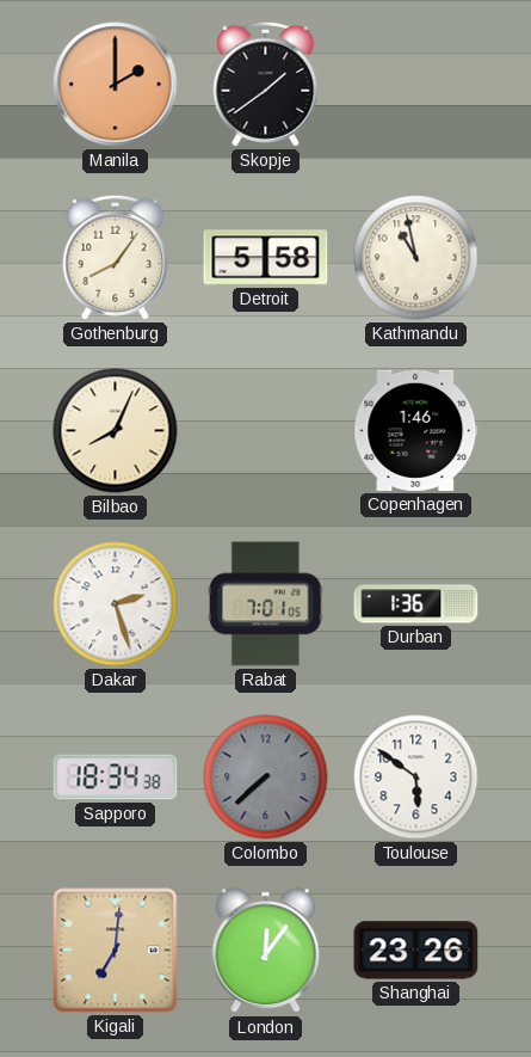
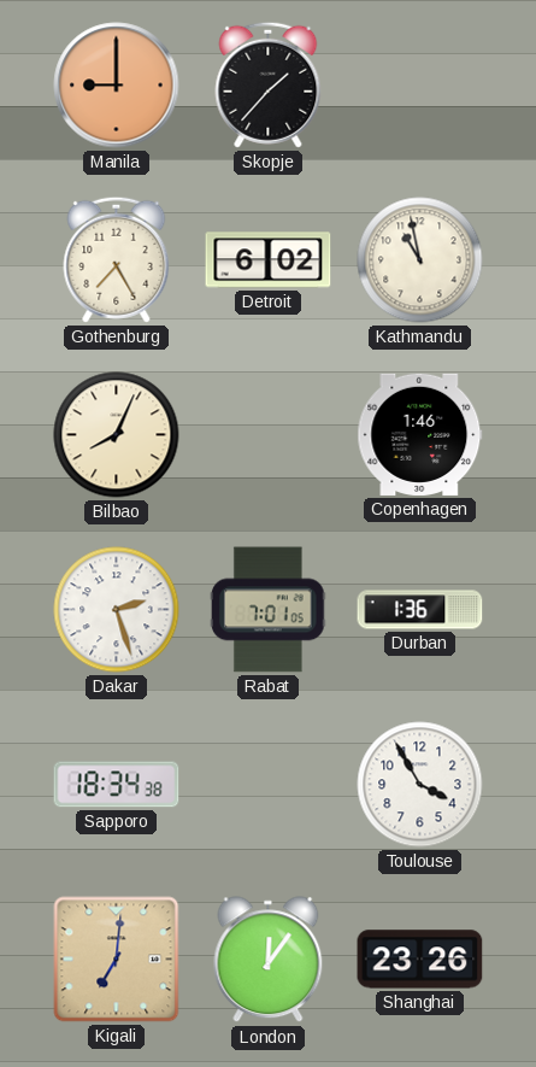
Manila: 2:00 -> 9:00
Skopje: 1:39 -> 1:37
Gothenburg: 8:06 -> 7:25
Detroit: 5:58 -> 6:02
Colombo: 7:38 -> none
Toulouse: 5:51 -> 3:55
